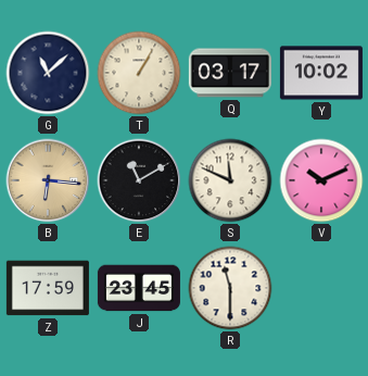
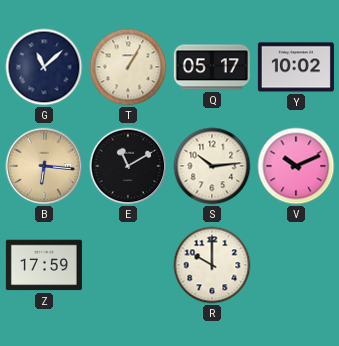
Q: 03:17 -> 05:17
S: 11:49 -> 10:14
J: 23:45 -> none
R: 11:30 -> 10:00
